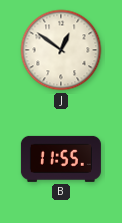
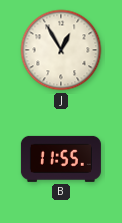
J: 12:51 -> 12:55
